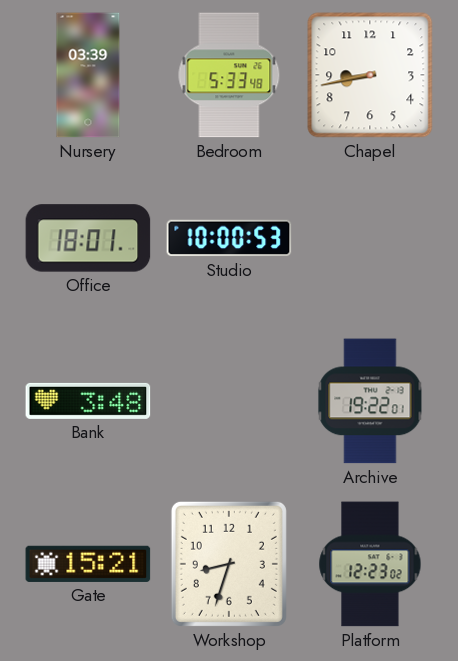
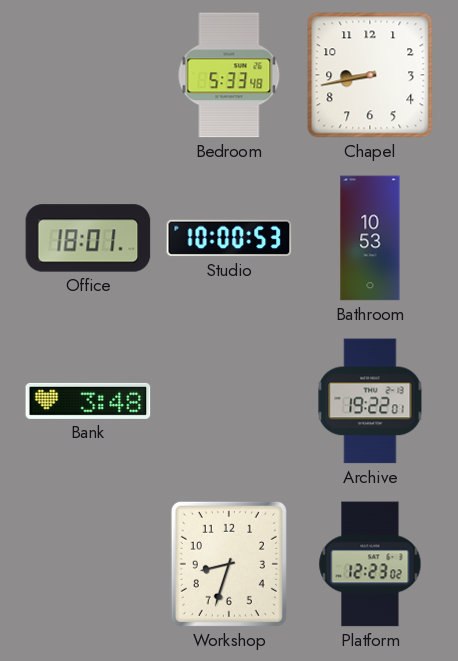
Nursery: 03:39 -> none
Bathroom: none -> 10:53
Gate: 15:21 -> none
